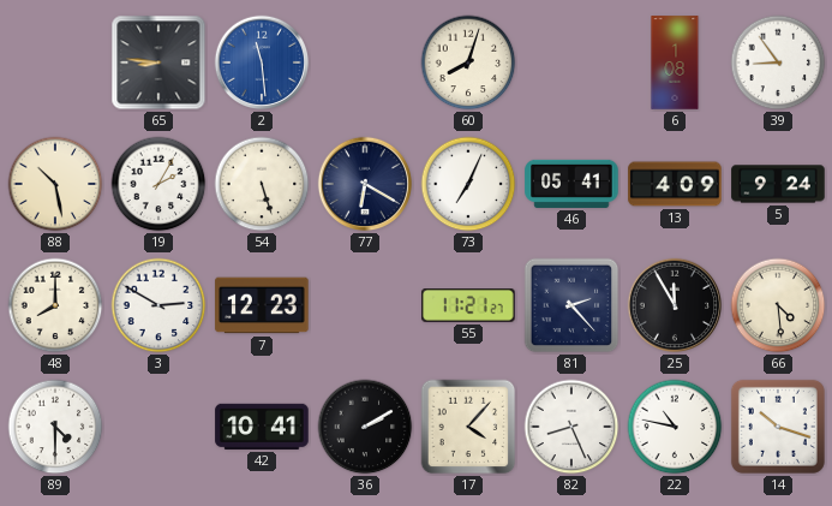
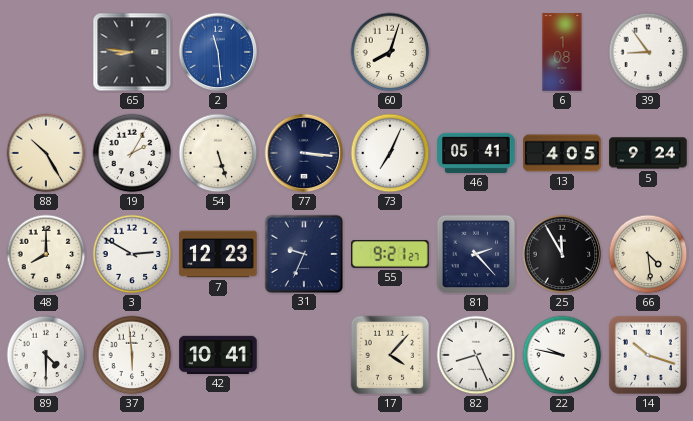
88: 10:28 -> 10:25
77: 6:20 -> 3:16
13: 4:09 -> 4:05
31: none -> 9:34
55: 11:21 -> 9:21
37: none -> 5:59
36: 2:10 -> none
22: 10:47 -> 9:47
